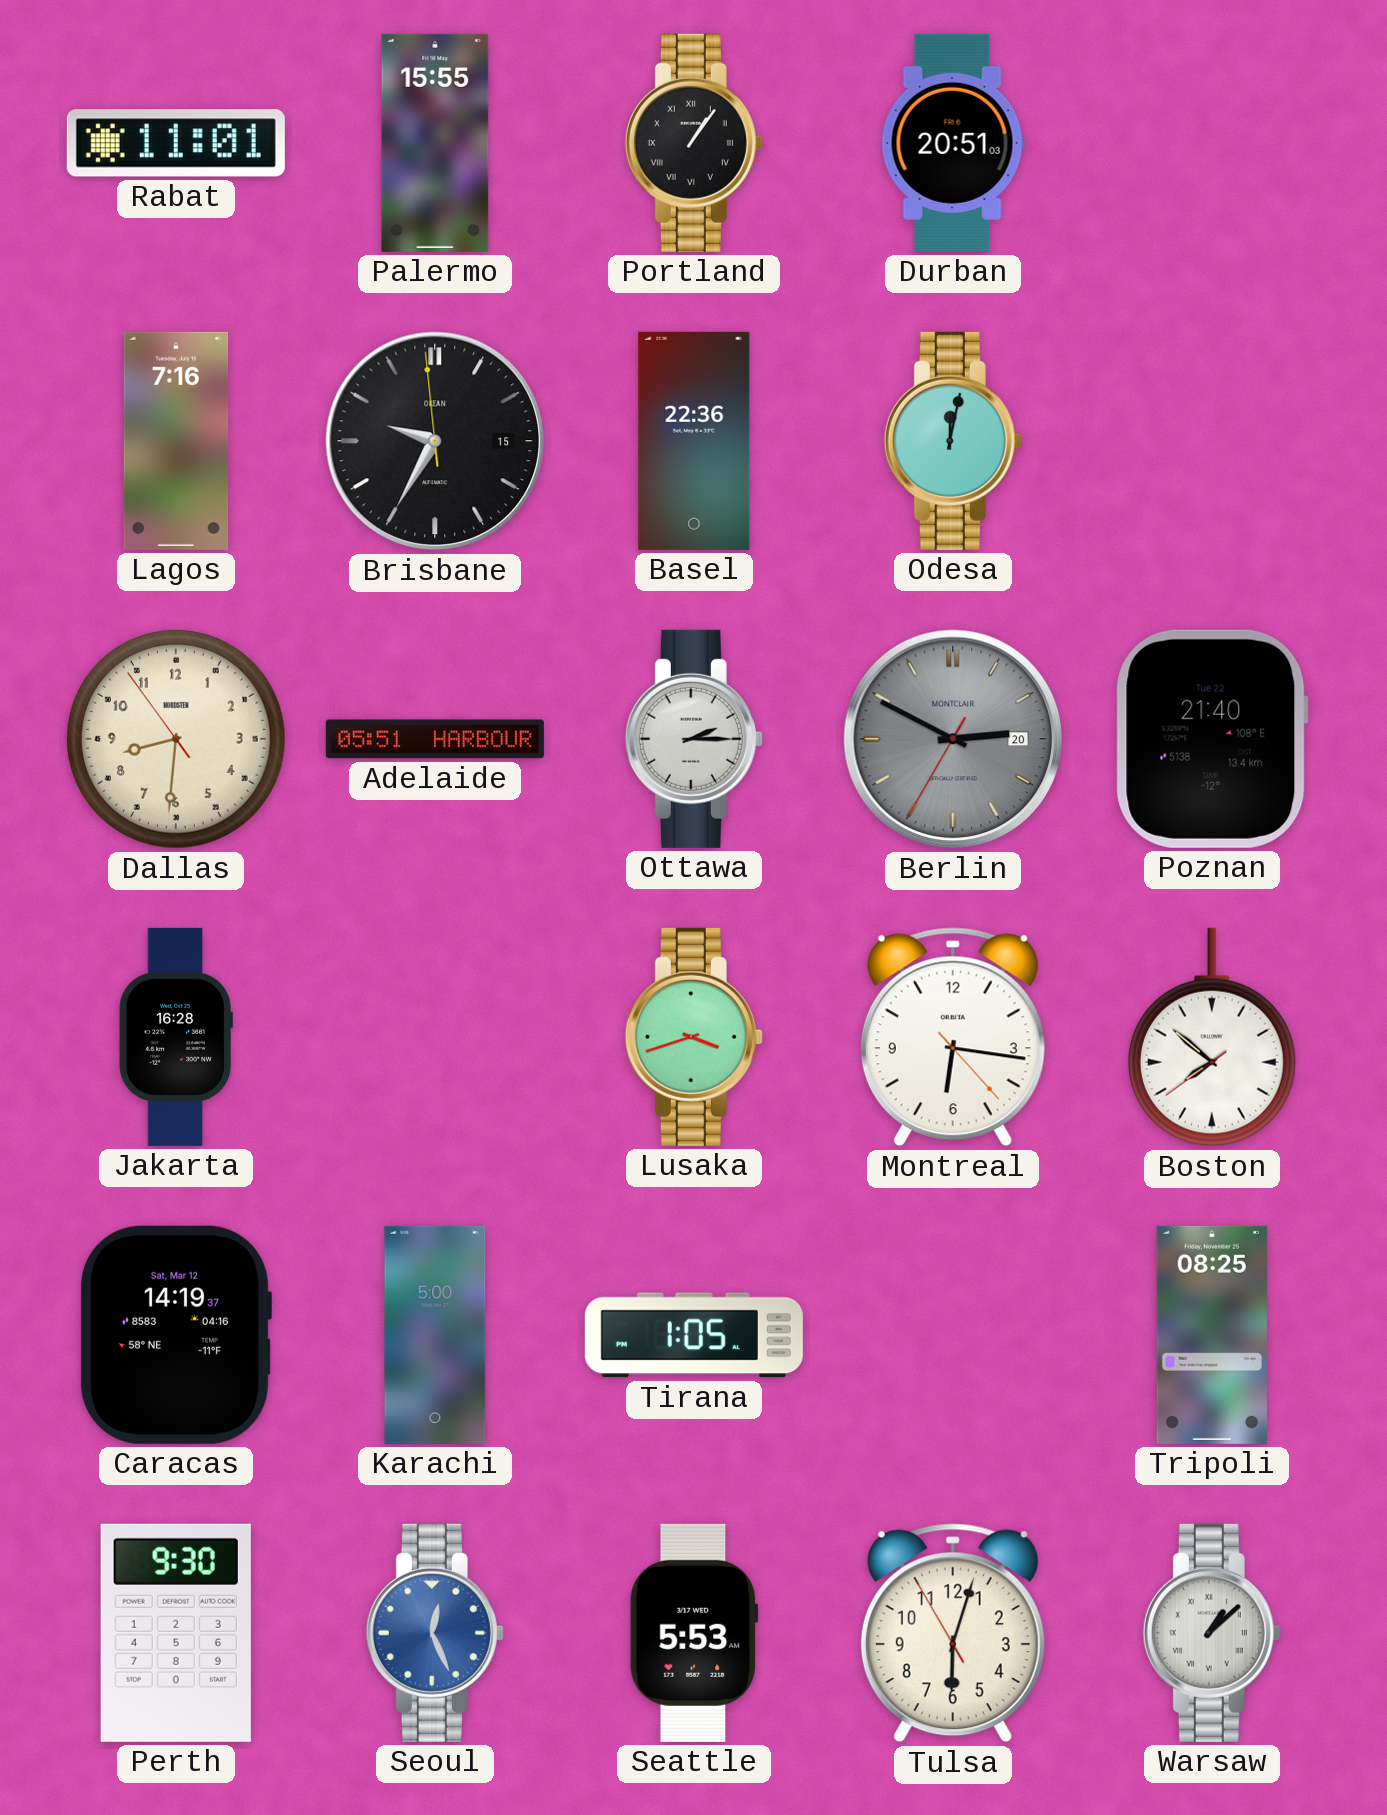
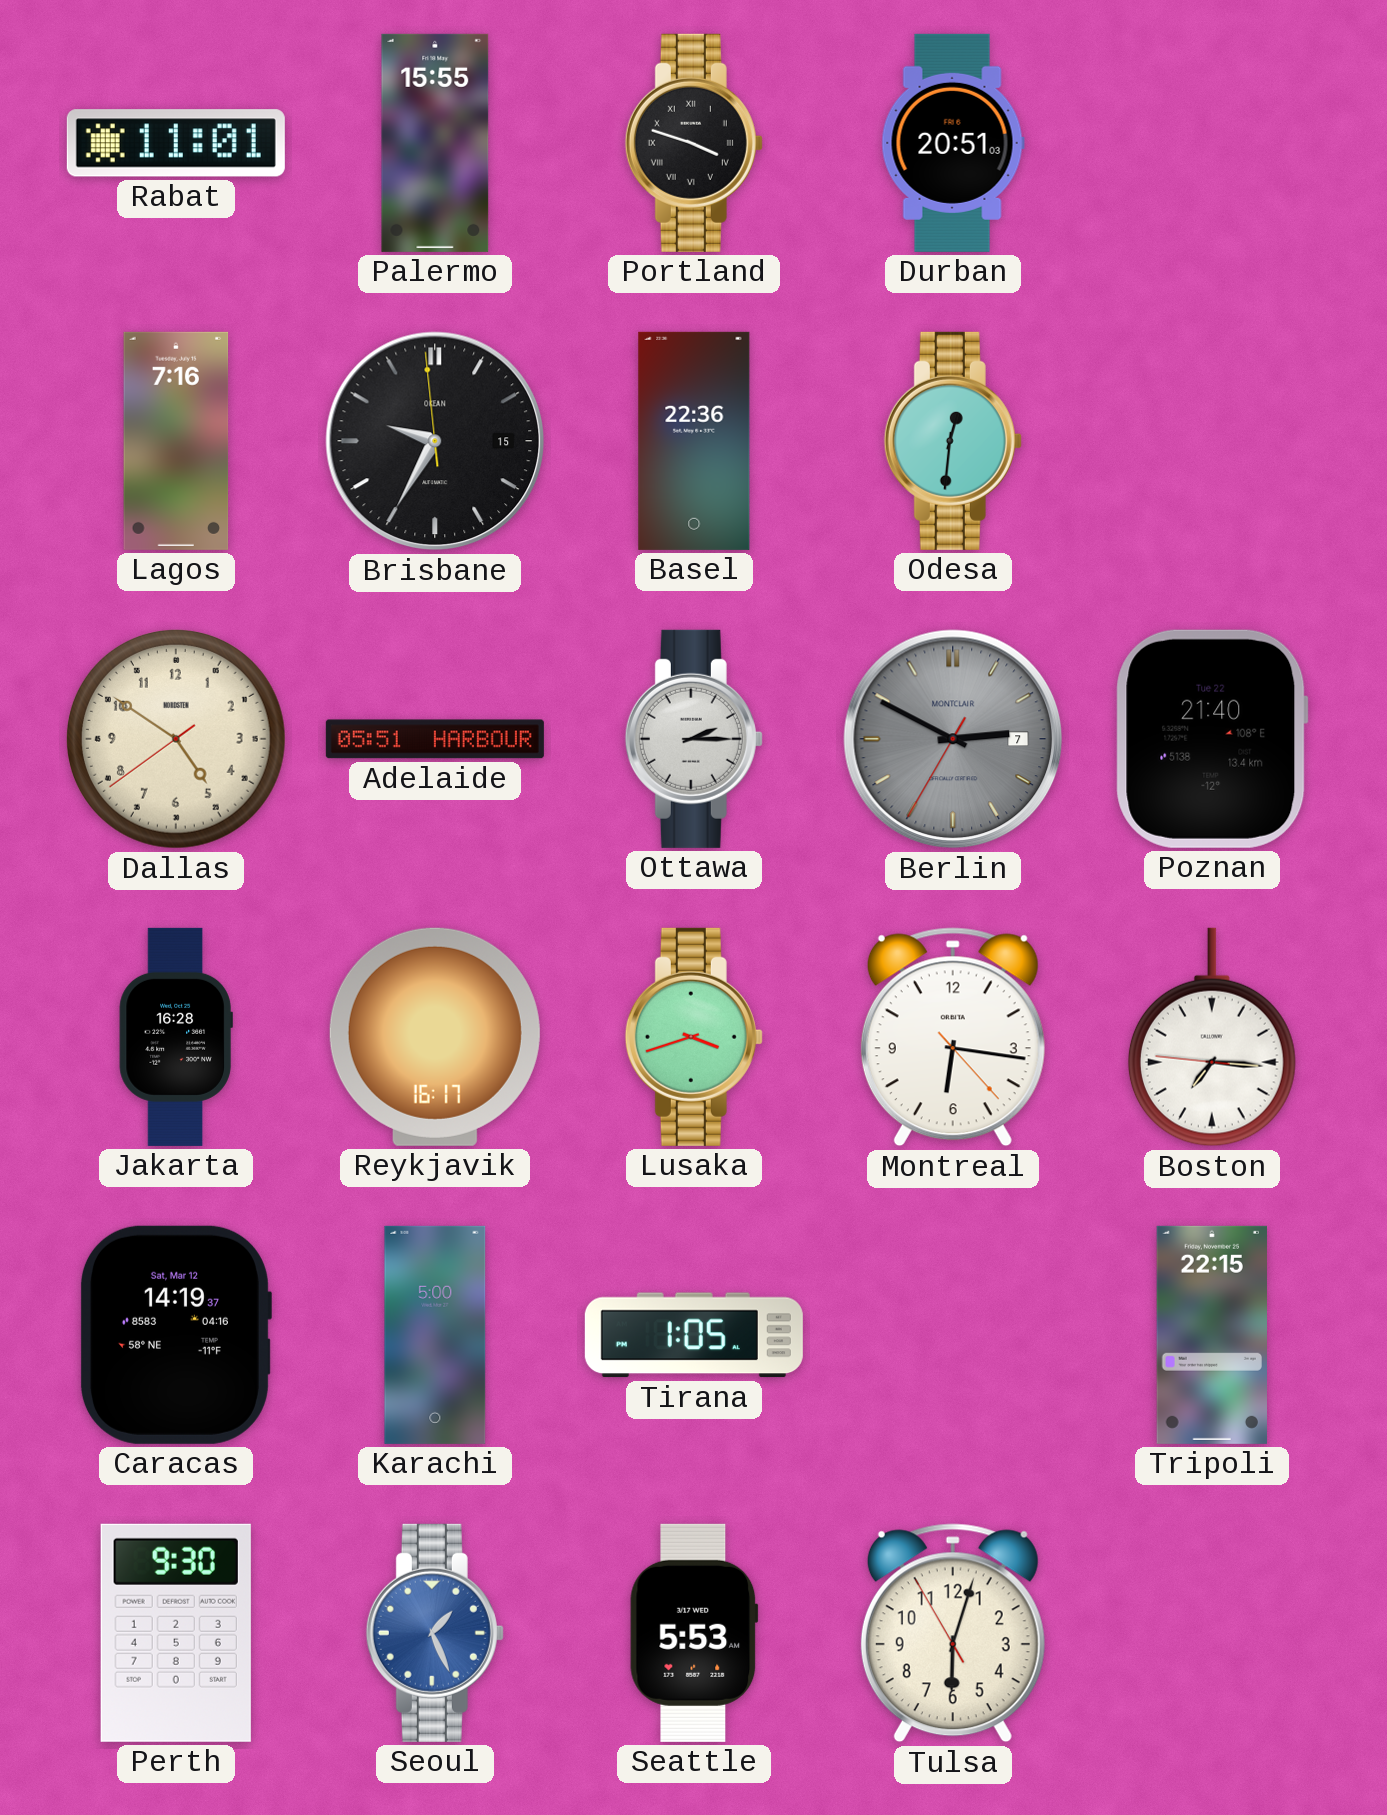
Portland: 1:06 -> 3:48
Odesa: 12:02 -> 12:31
Dallas: 8:30 -> 4:50
Berlin date: 20 -> 7
Reykjavik: none -> 16:17
Boston: 7:51 -> 7:15
Tripoli: 08:25 -> 22:15
Seoul: 12:26 -> 1:26
Warsaw: 1:08 -> none
